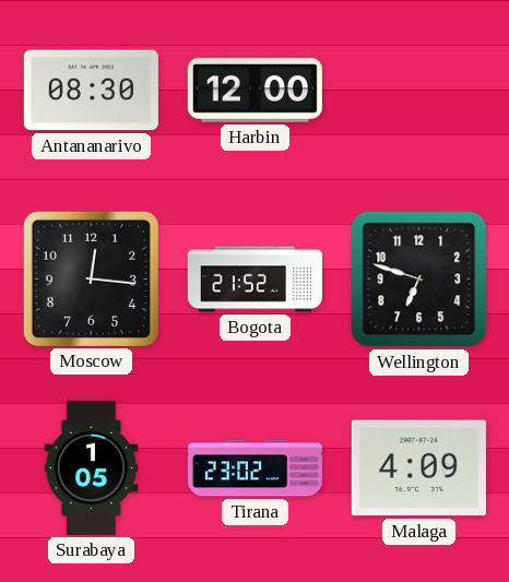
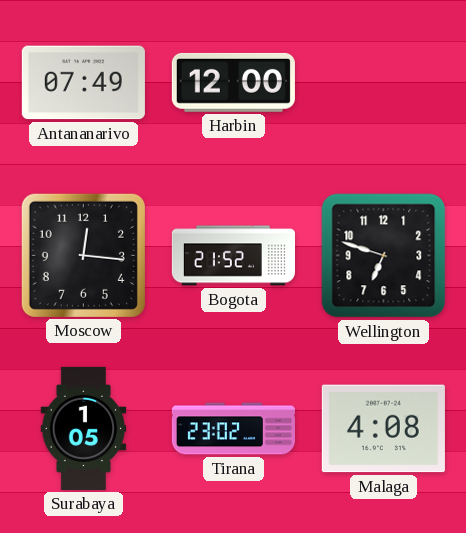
Antananarivo: 08:30 -> 07:49
Malaga: 4:09 -> 4:08
